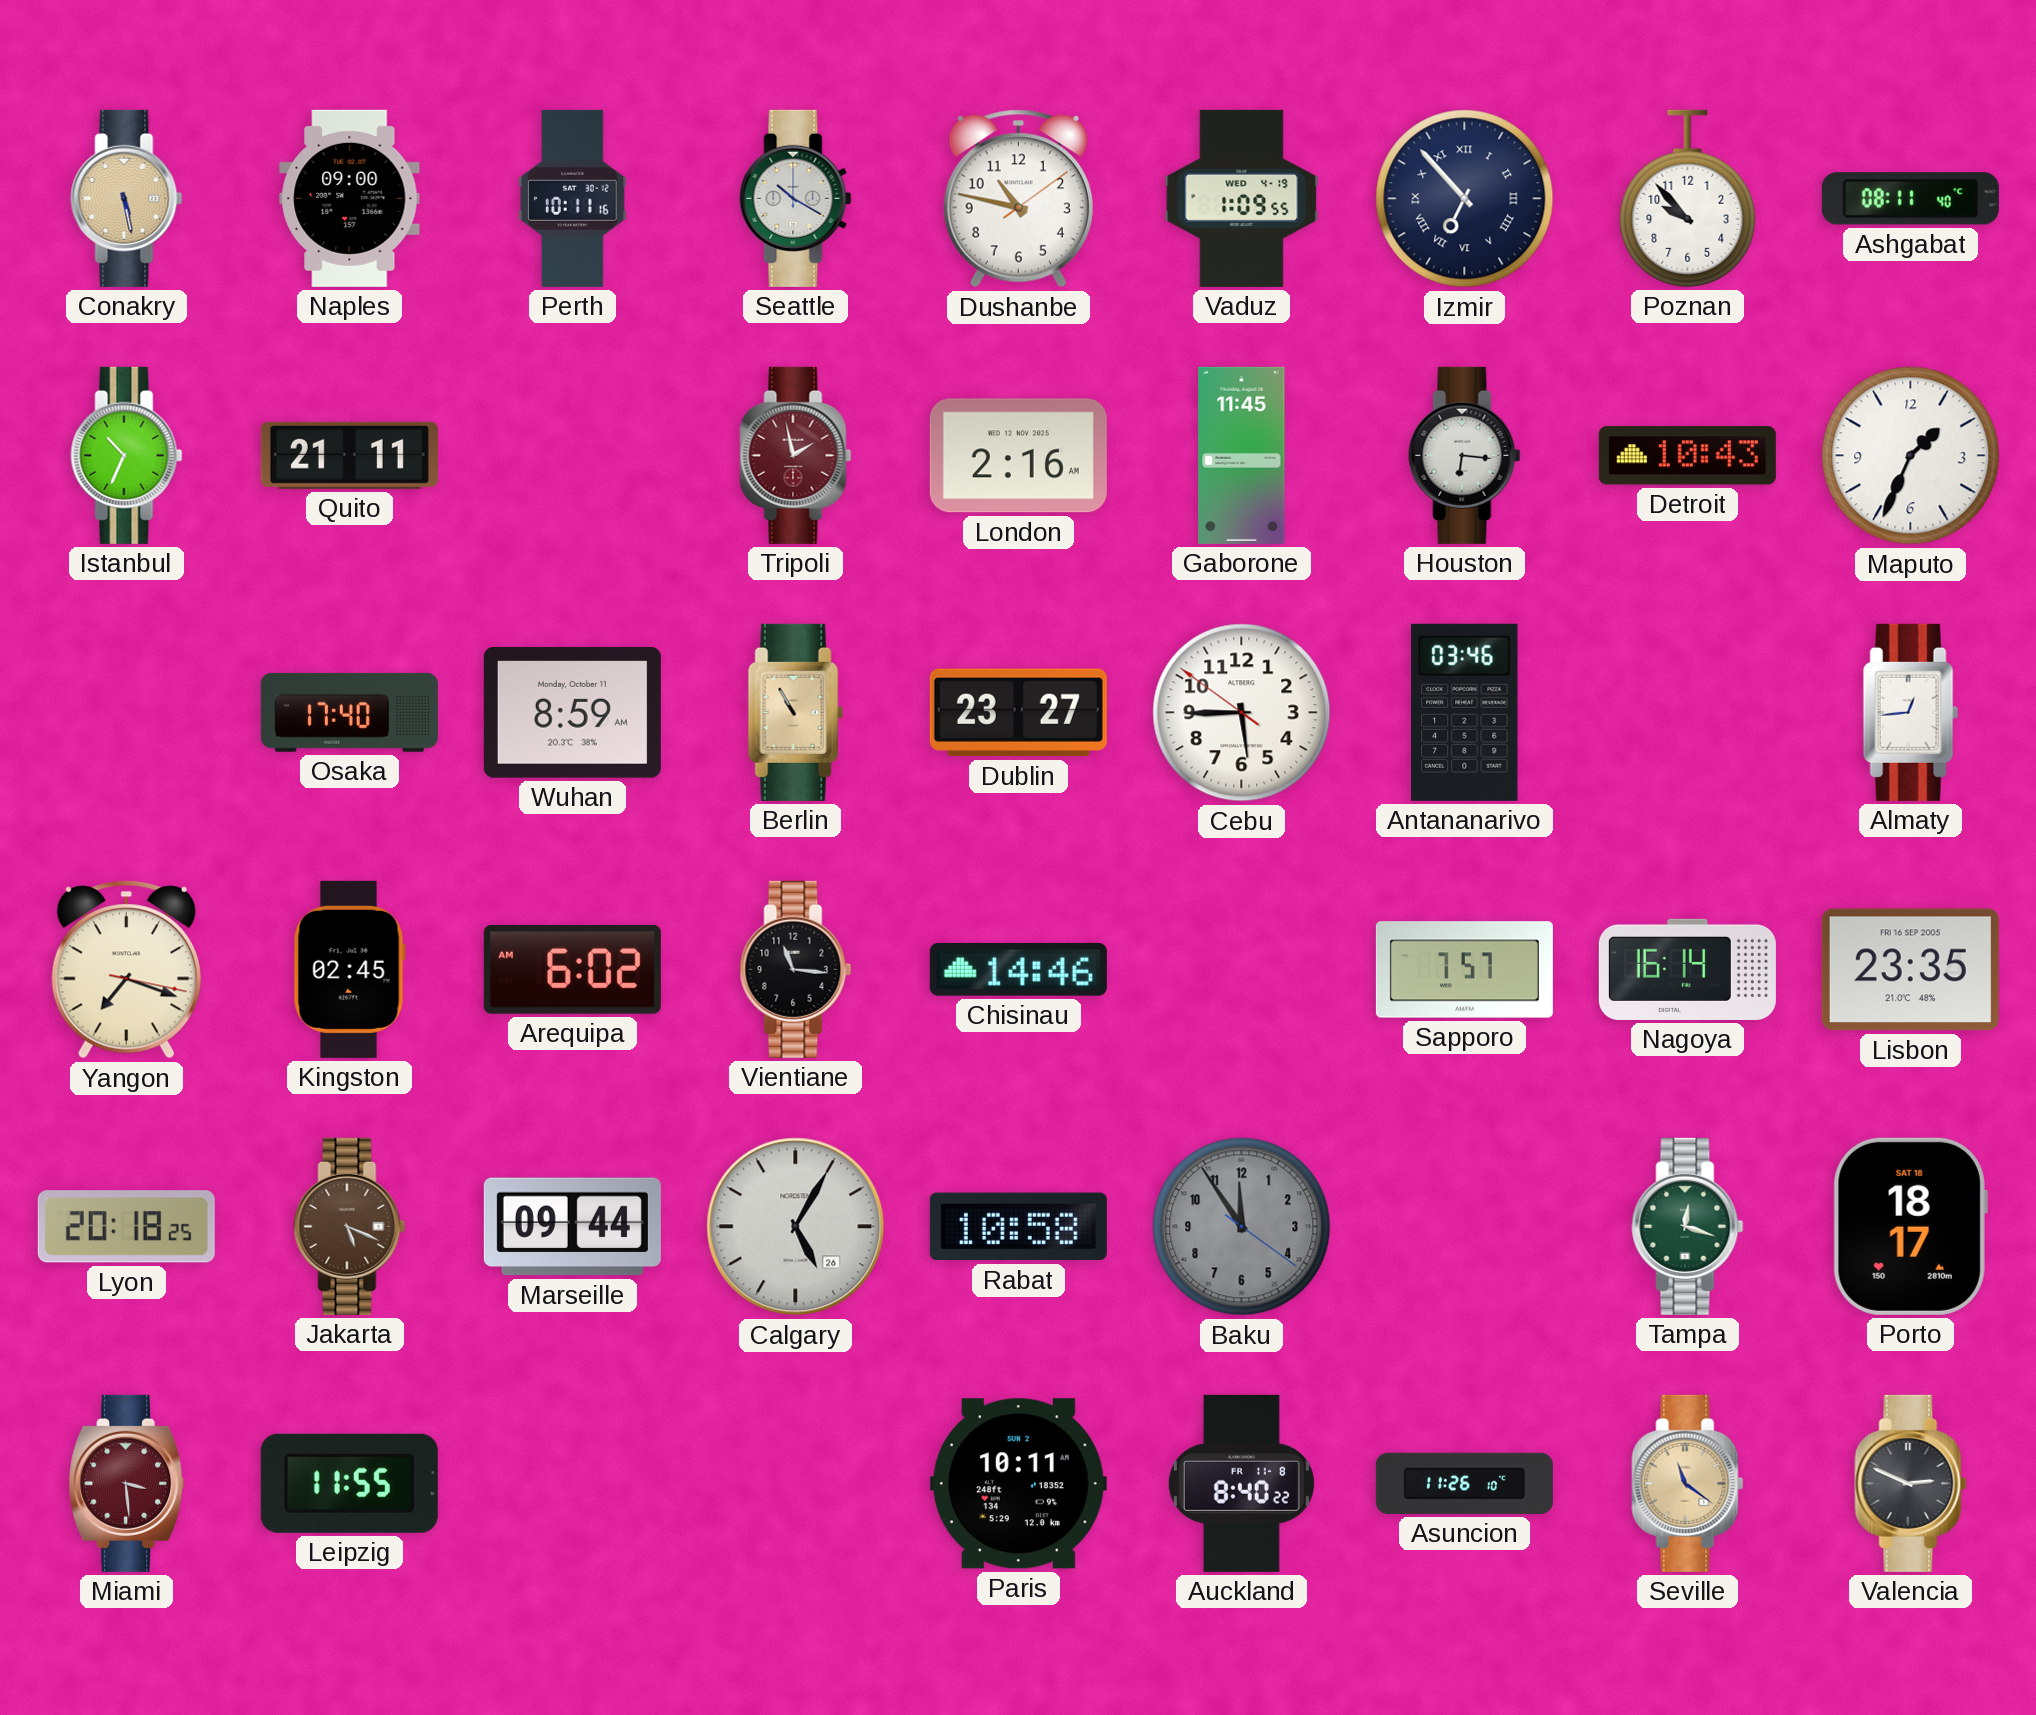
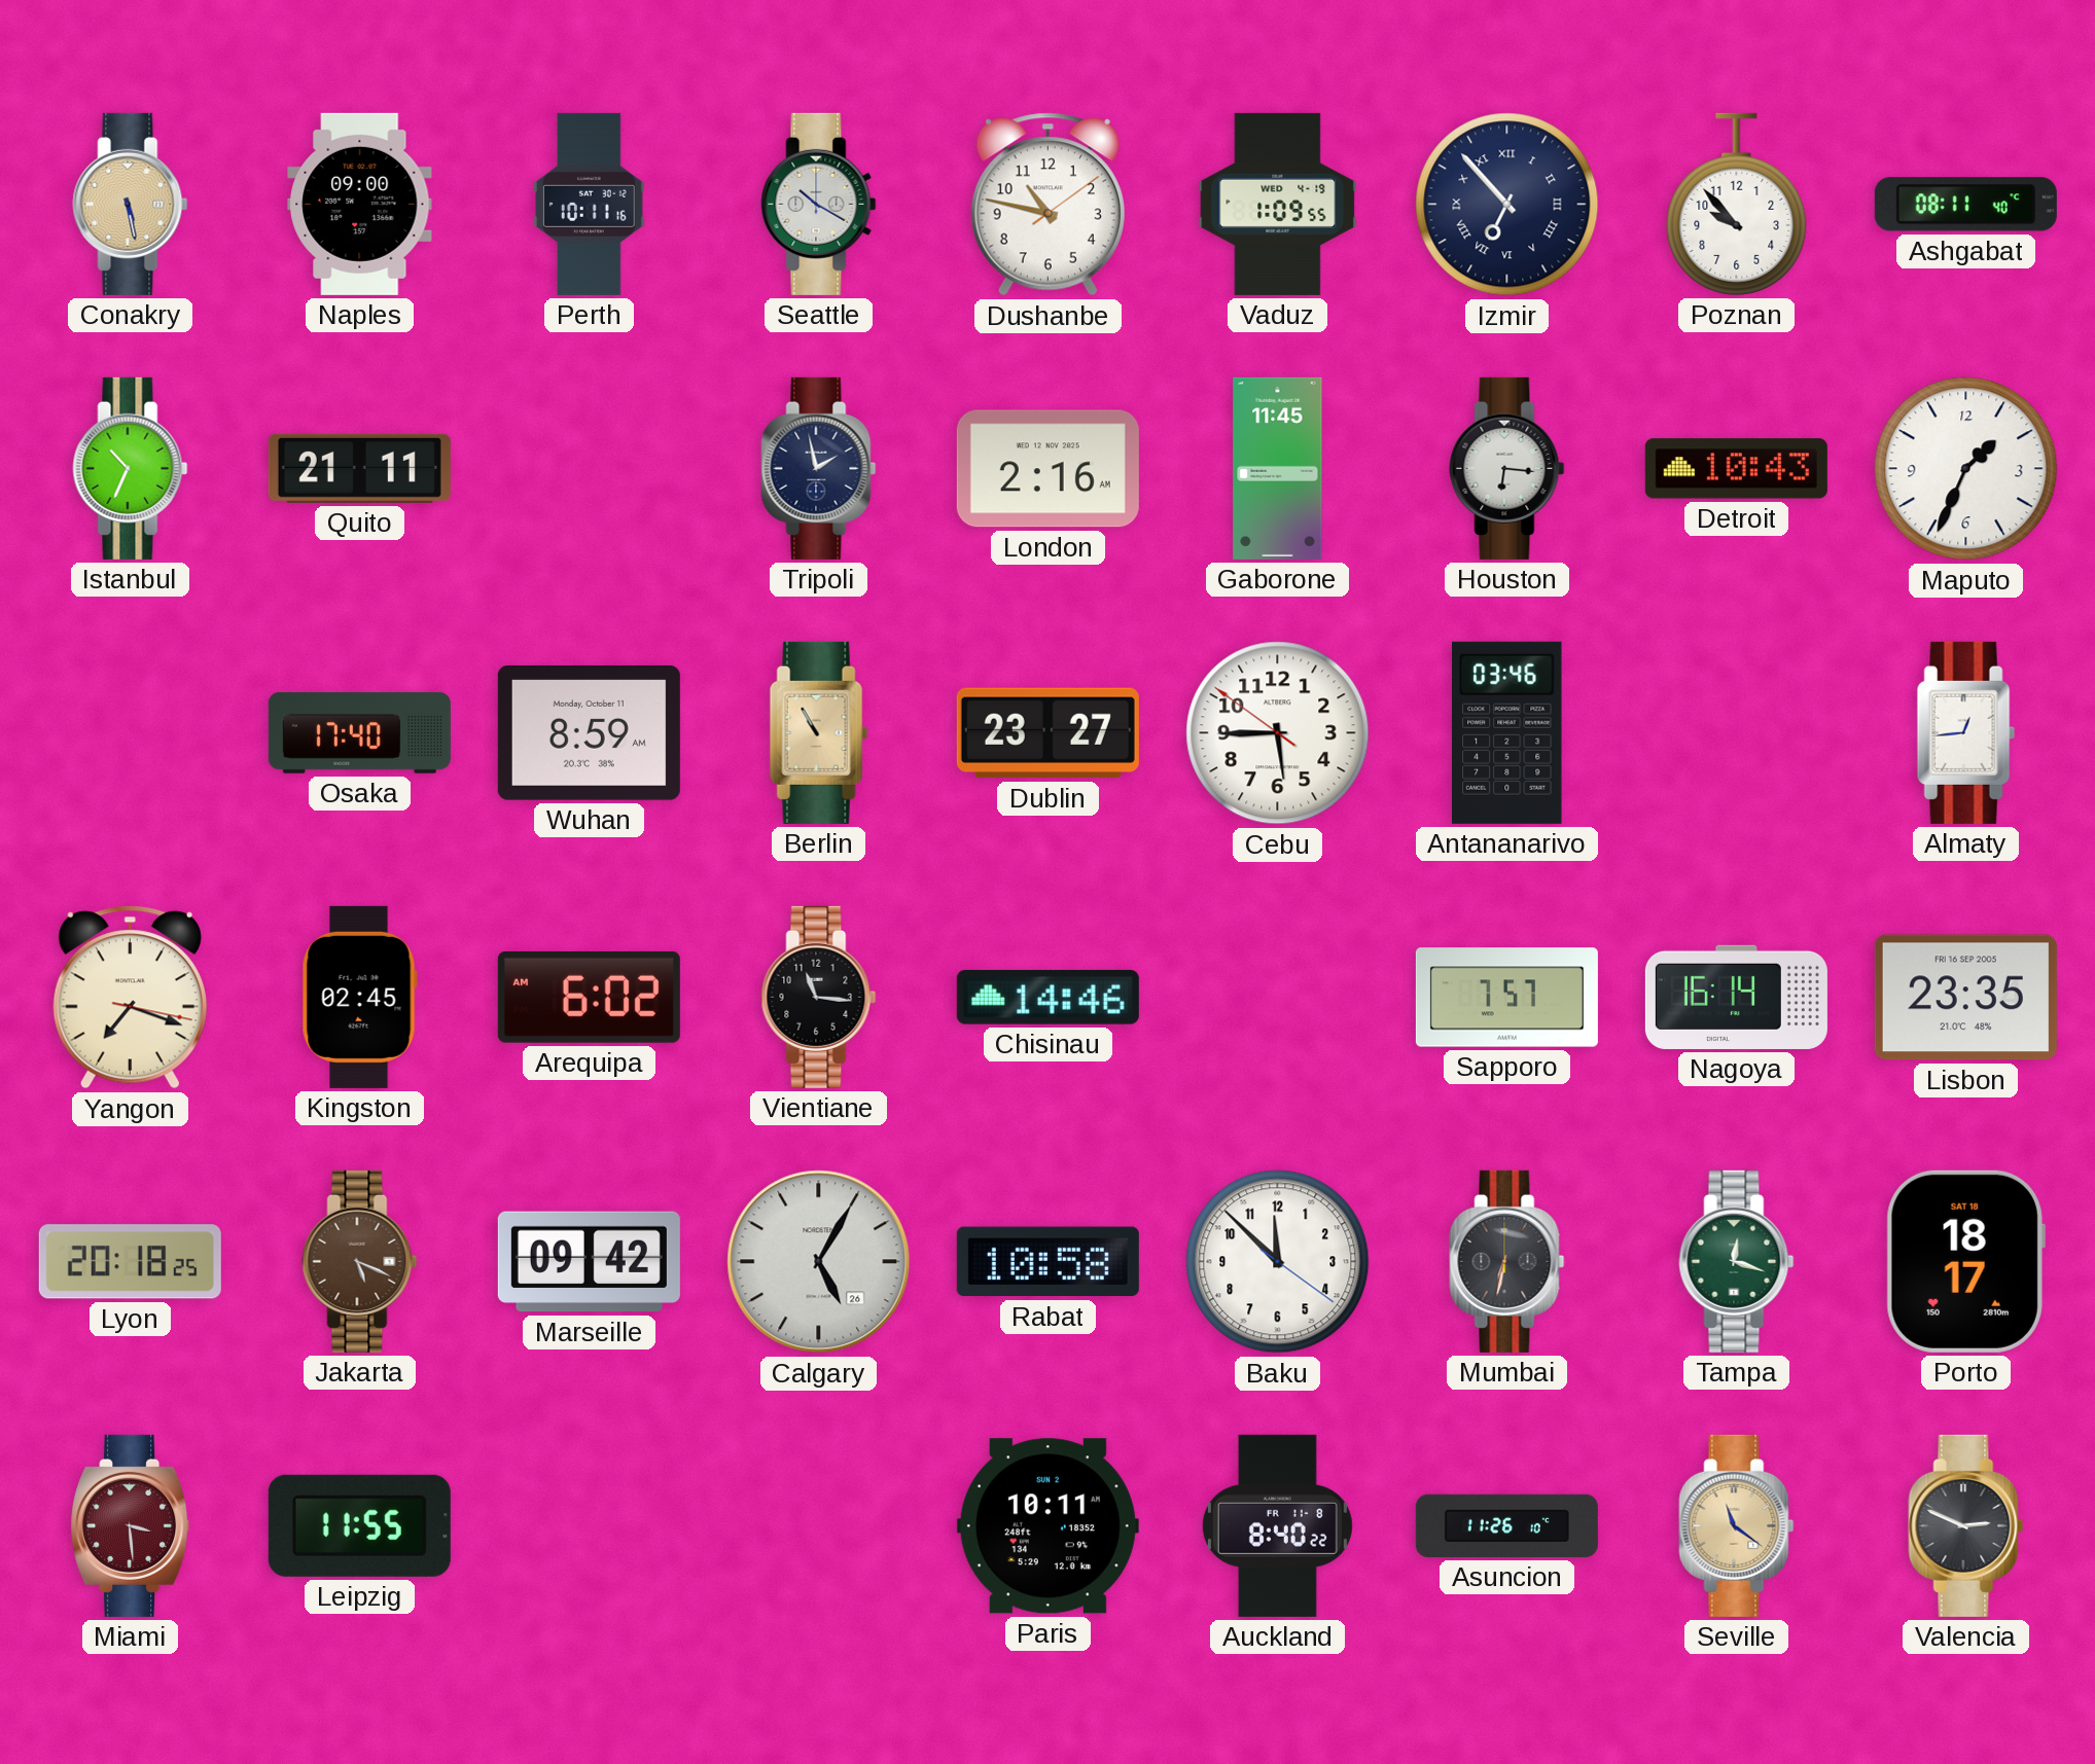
Tripoli dial: burgundy -> navy
Marseille: 09:44 -> 09:42
Baku: 11:54 -> 11:52
Baku dial: grey -> white
Mumbai: none -> 6:32
